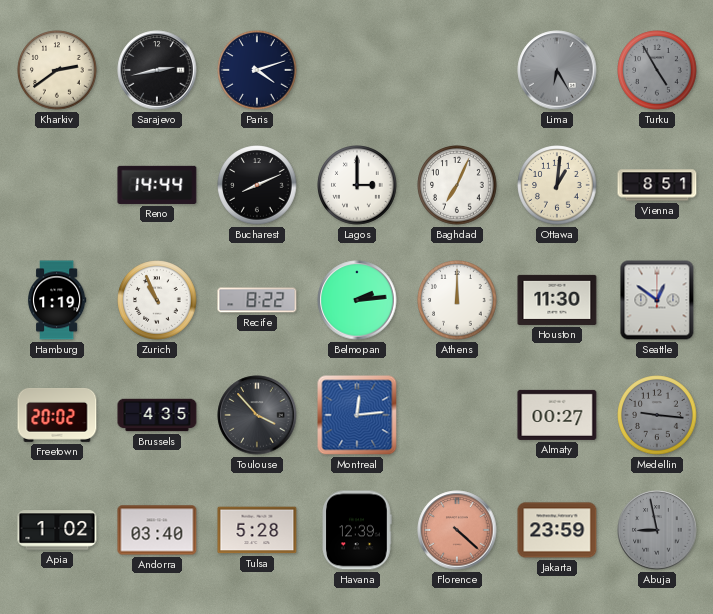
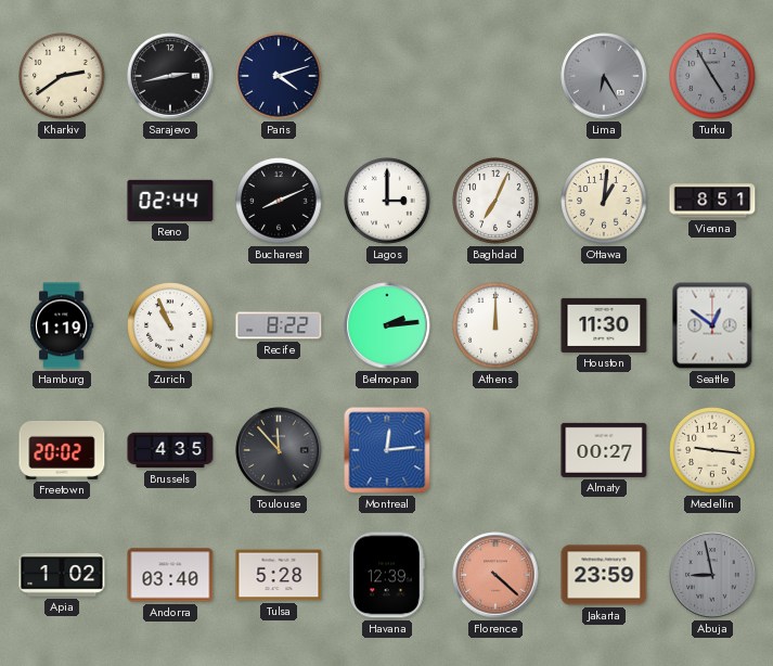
Reno: 14:44 -> 02:44
Toulouse: 3:53 -> 11:53
Medellin dial: grey -> cream
